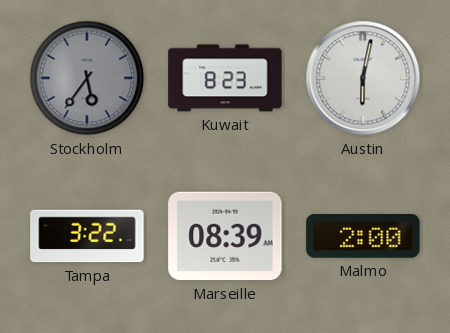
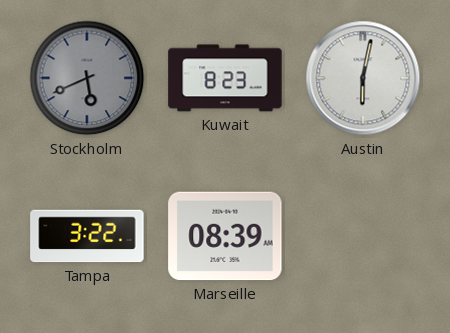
Stockholm: 5:36 -> 5:41
Malmo: 2:00 -> none
